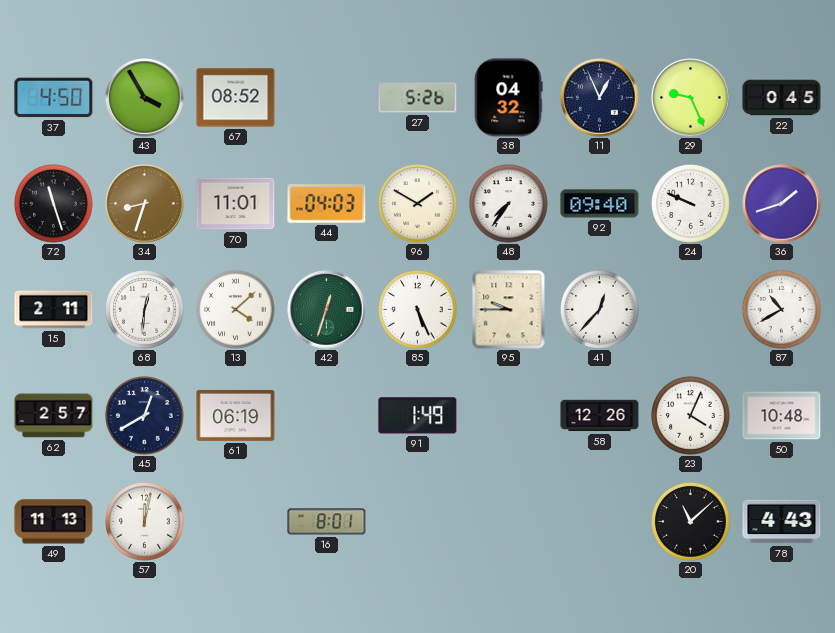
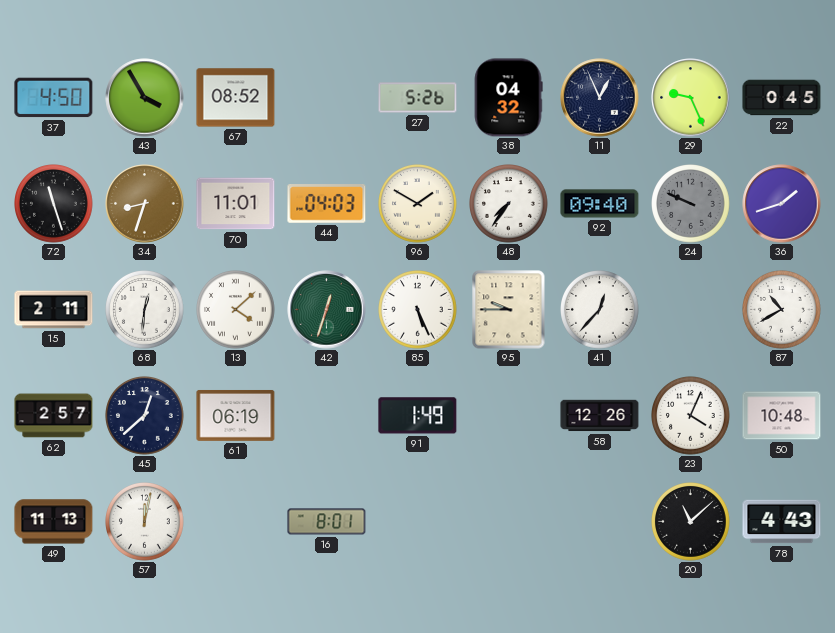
24 dial: white -> grey
45: 12:40 -> 12:38
